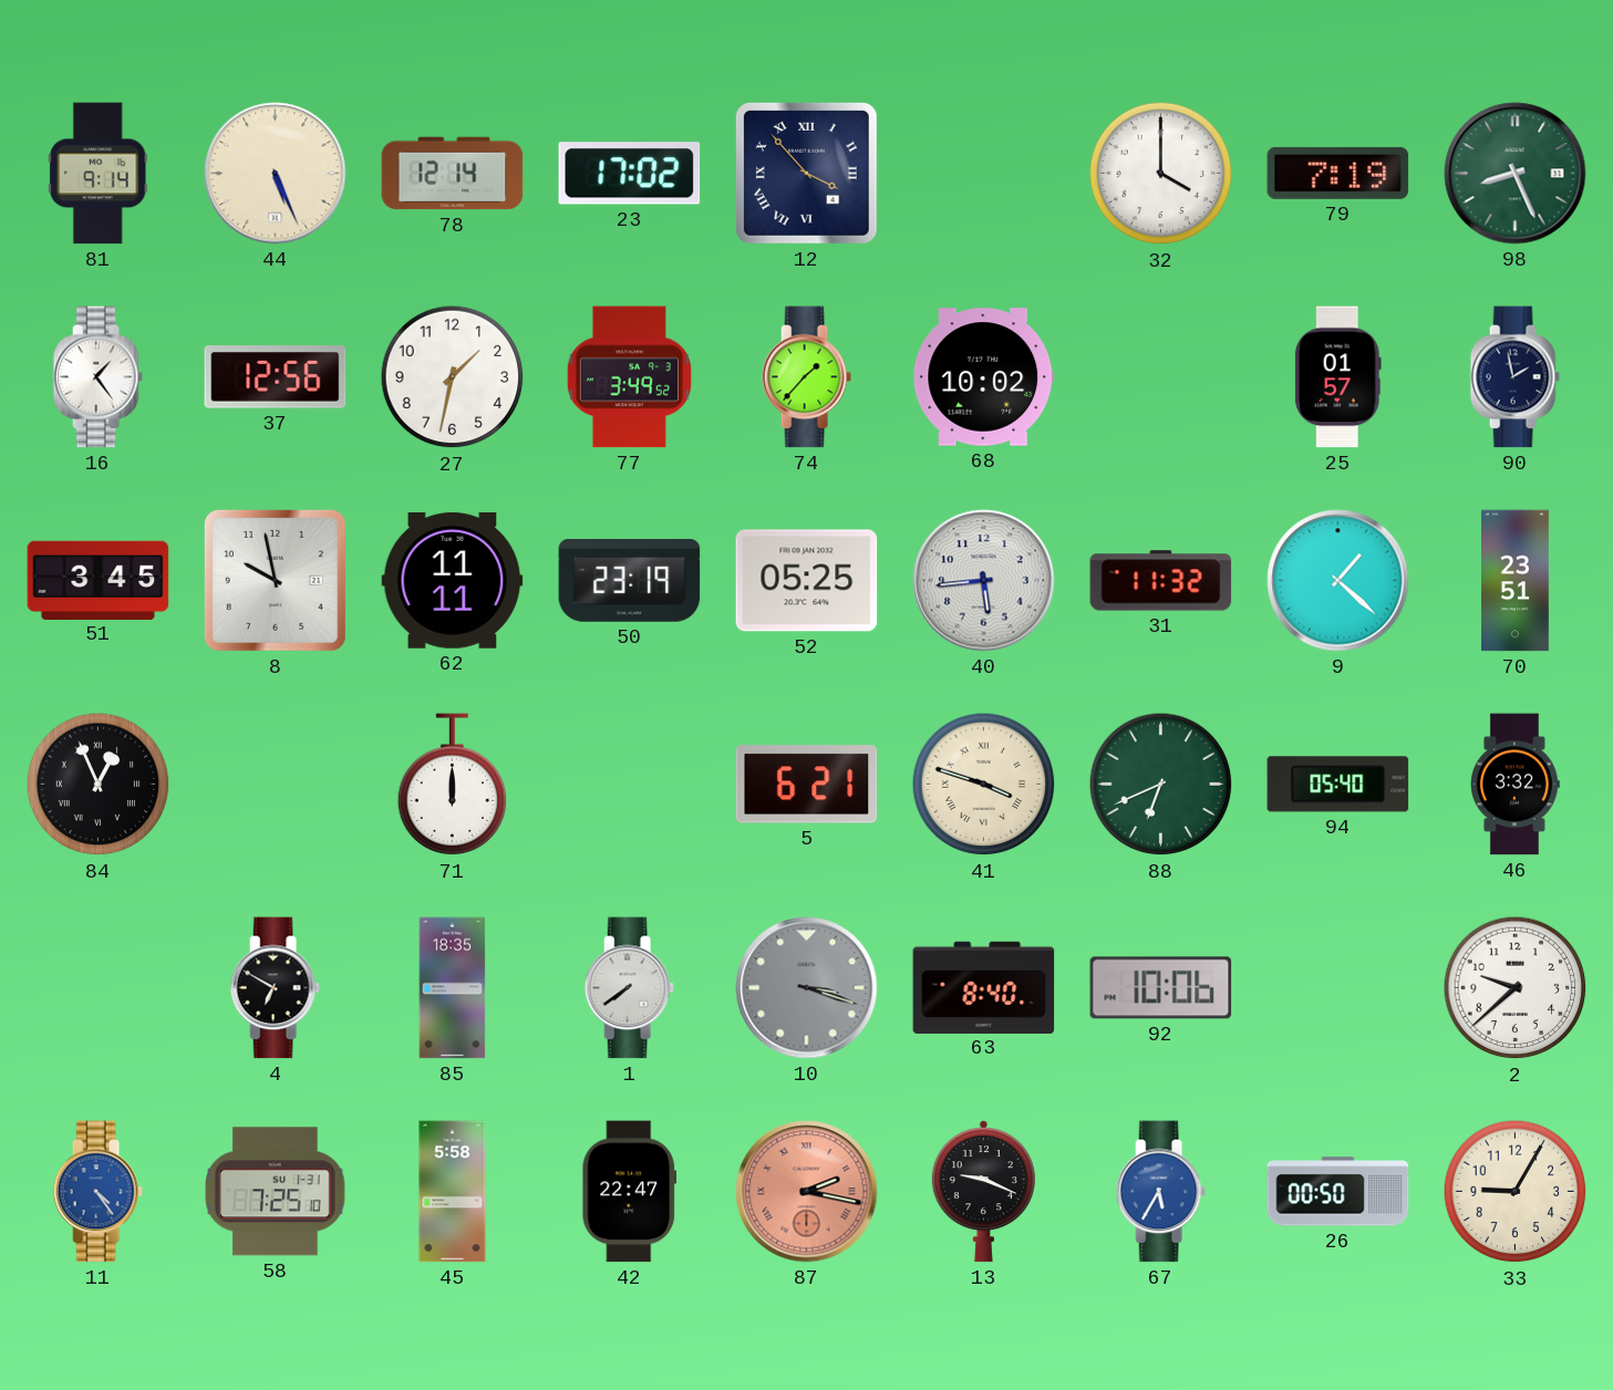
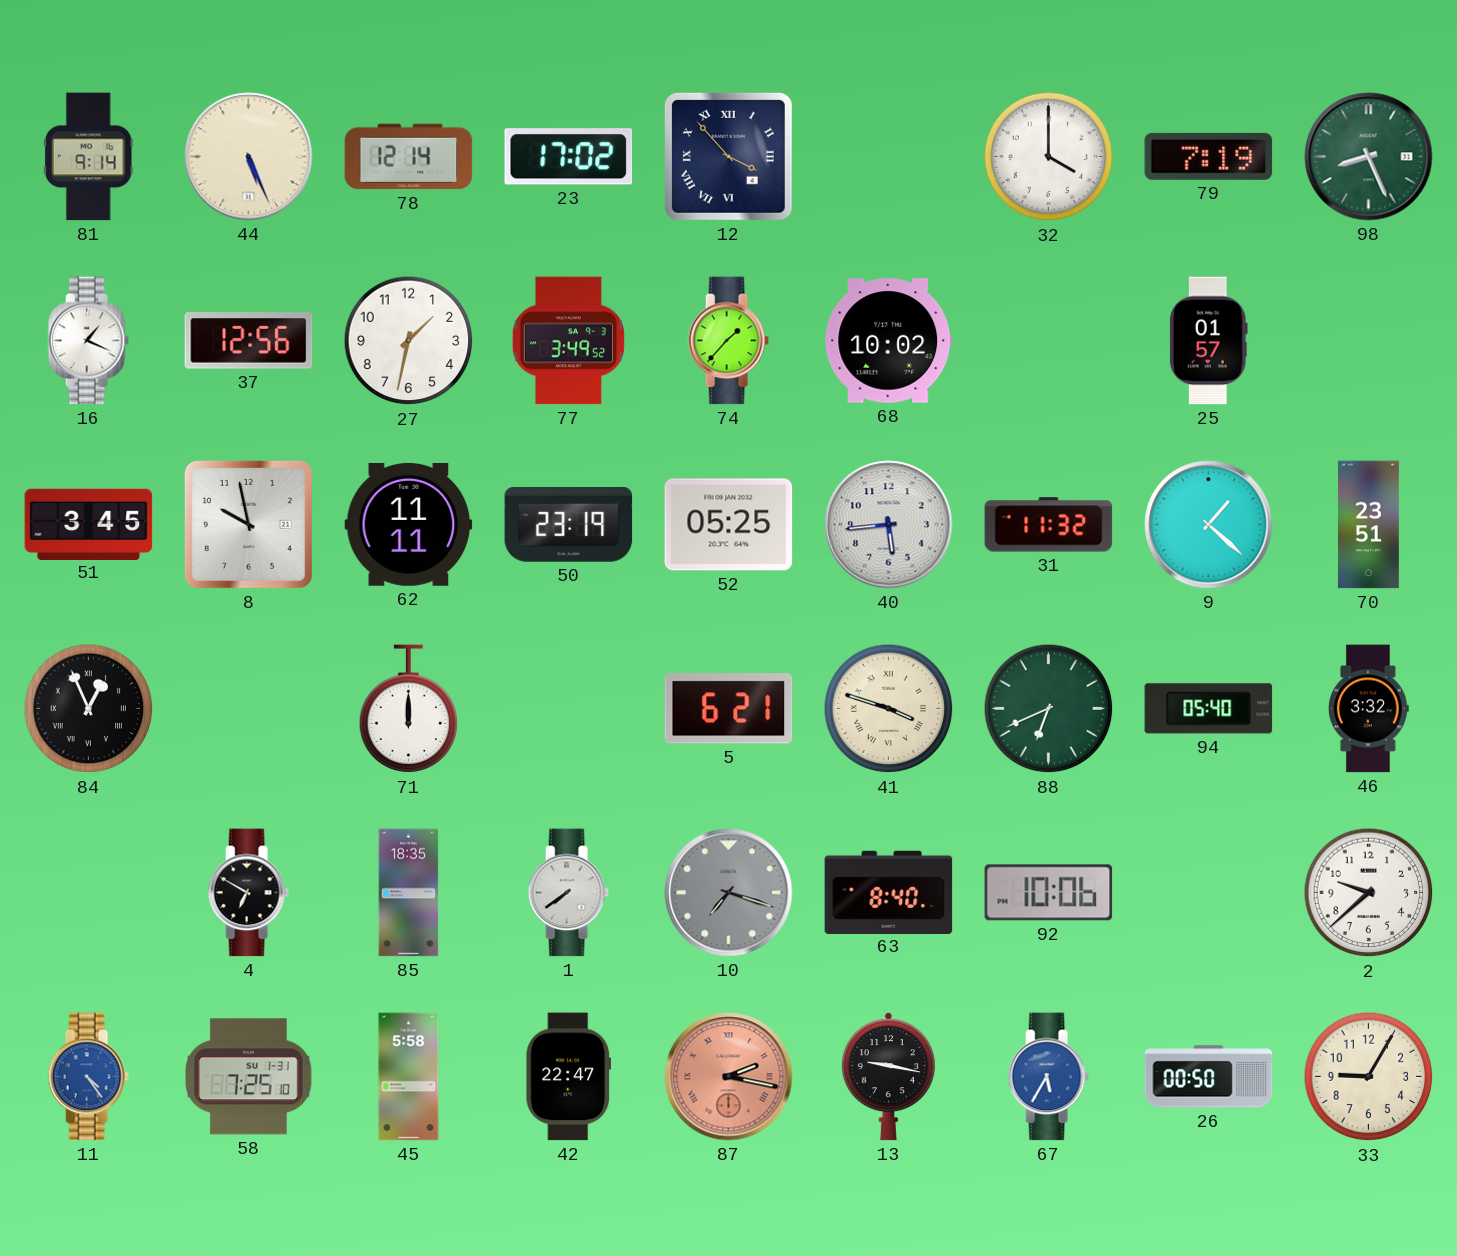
16: 1:24 -> 1:19
90: 1:58 -> none
10: 3:18 -> 7:18
13: 9:19 -> 9:17
